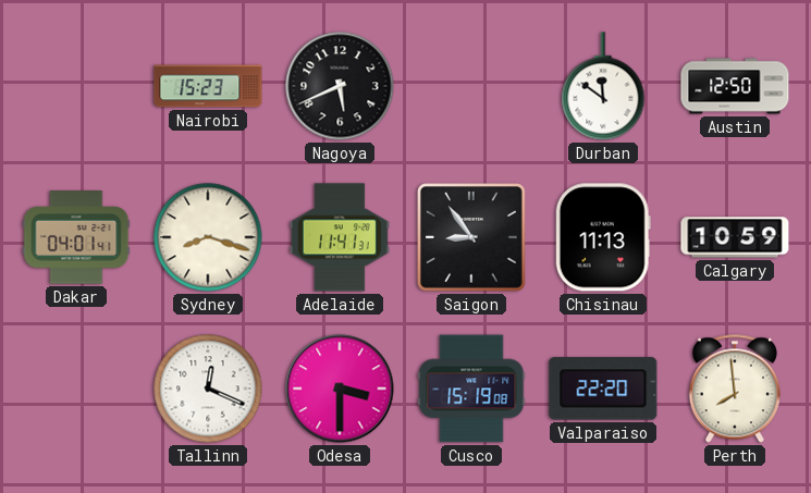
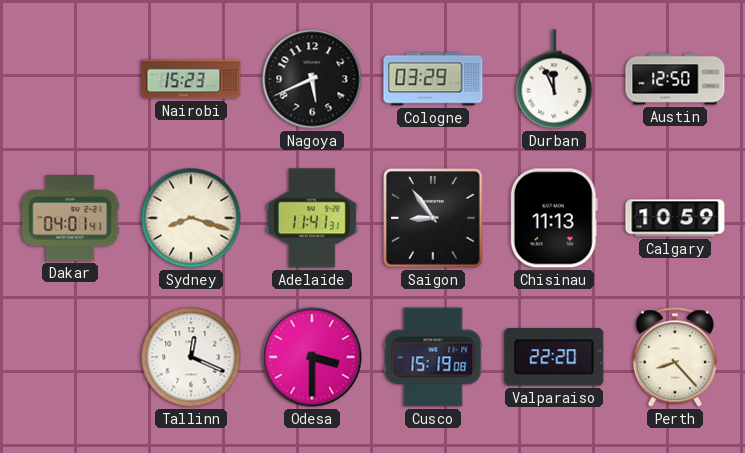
Cologne: none -> 03:29
Durban: 11:51 -> 11:56
Perth: 7:59 -> 8:23
